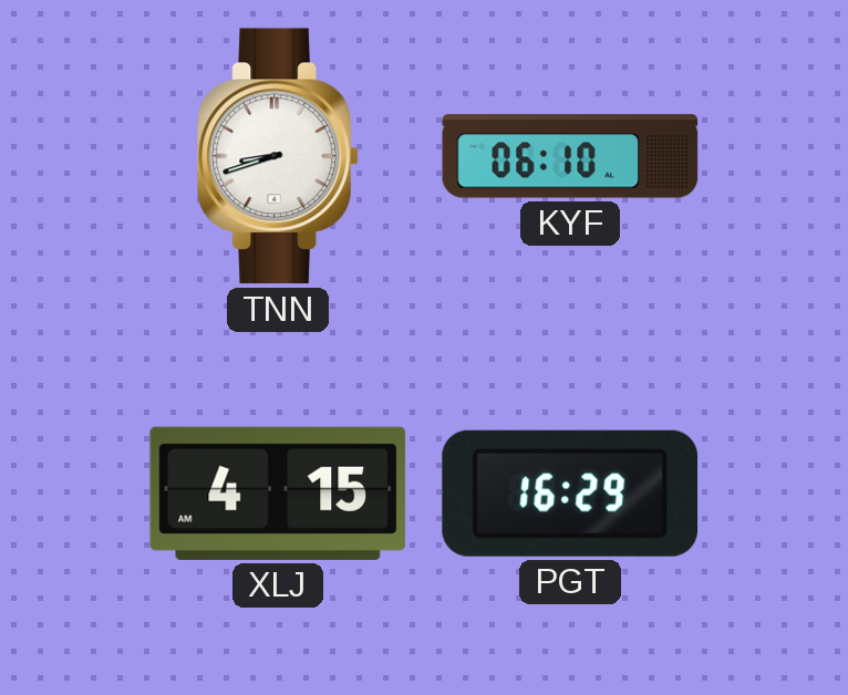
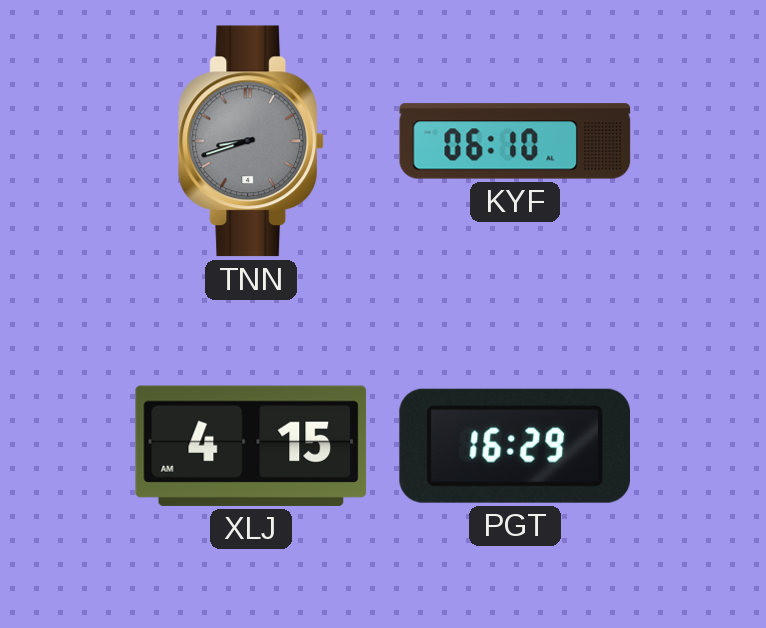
TNN dial: white -> grey
